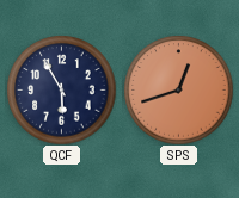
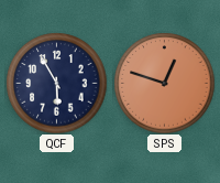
SPS: 12:42 -> 12:48
